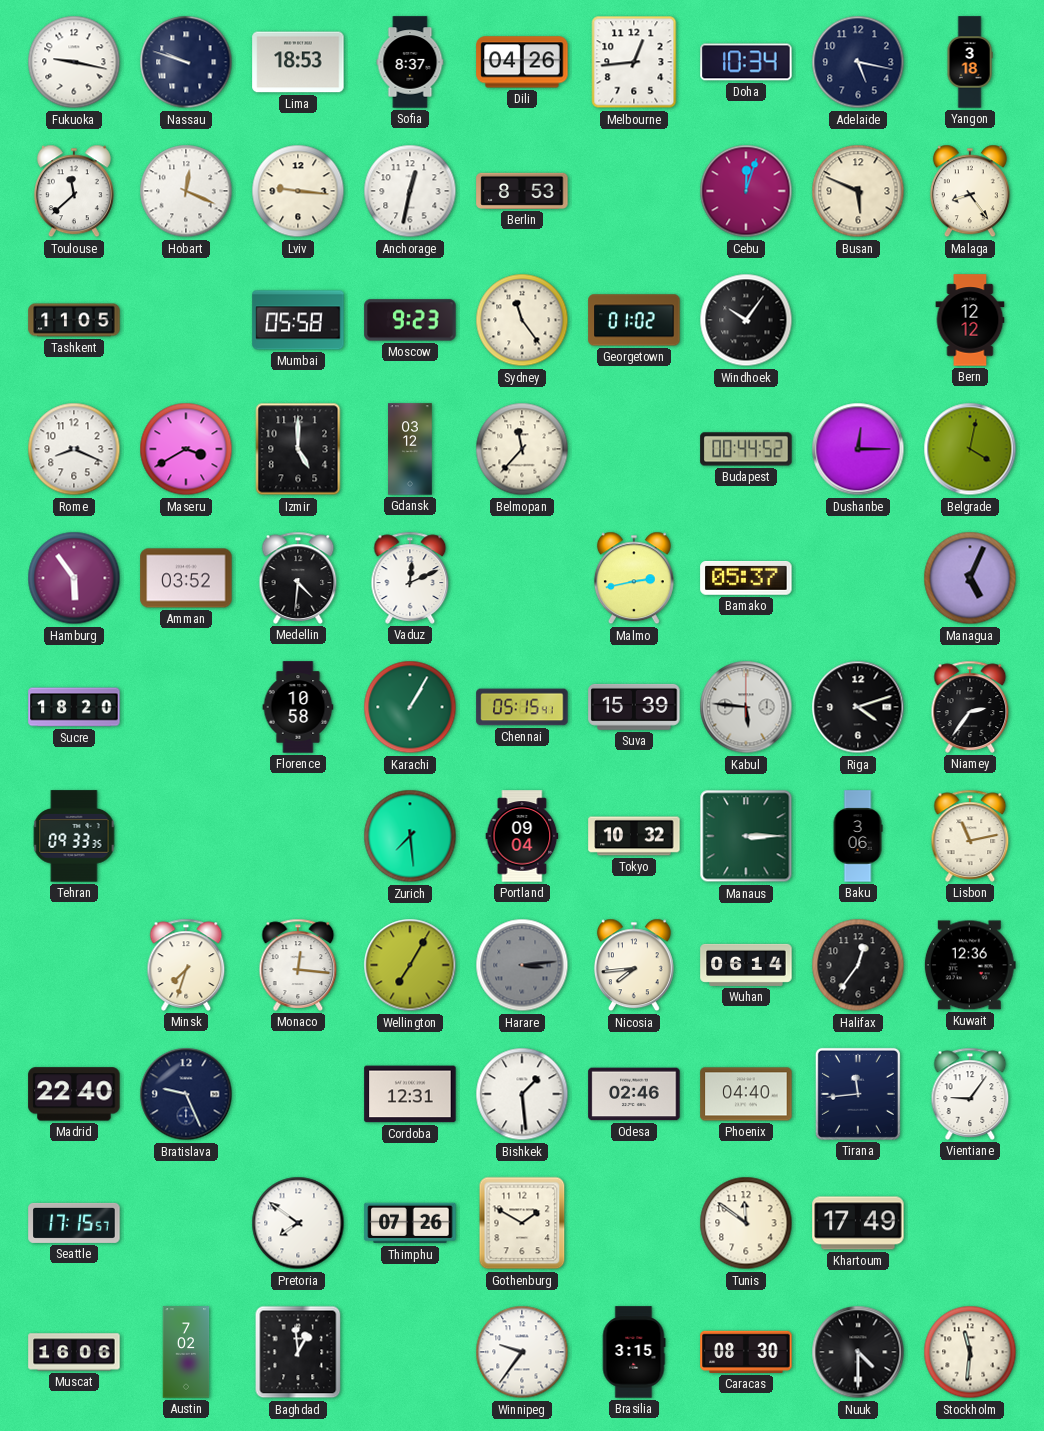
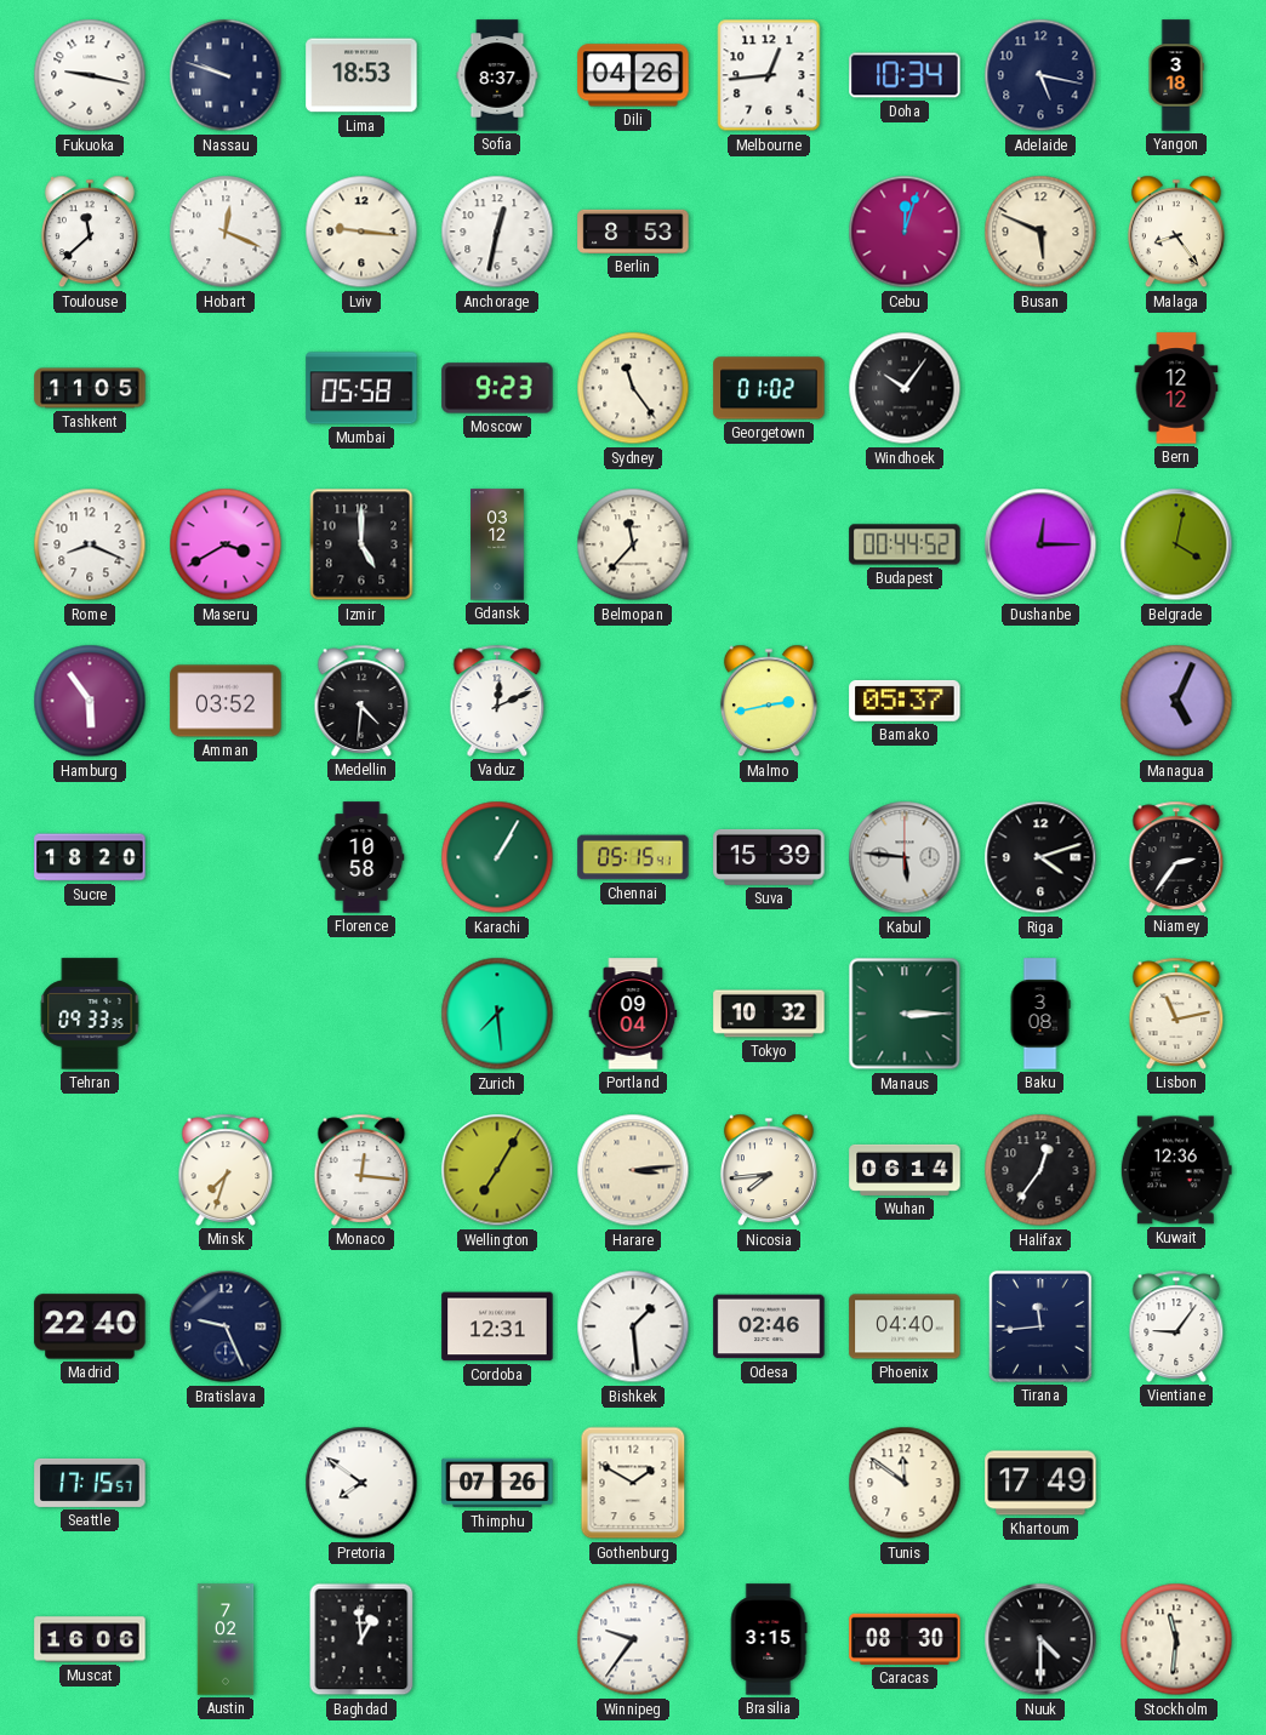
Baku: 3:06 -> 3:08
Harare dial: grey -> cream
